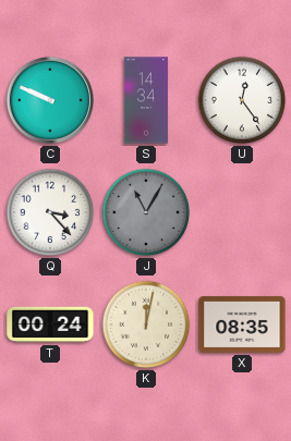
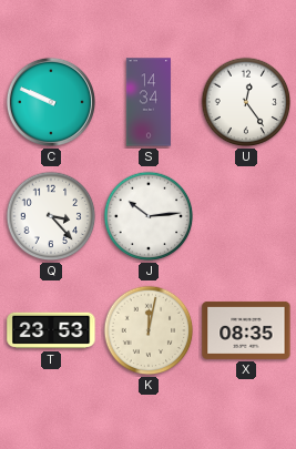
J: 11:05 -> 10:14
J dial: grey -> white
T: 00:24 -> 23:53
